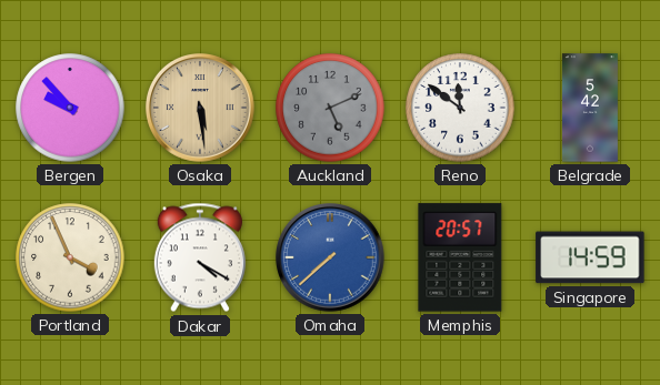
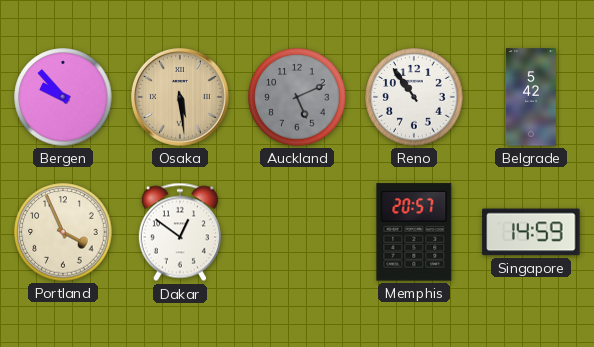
Reno: 11:51 -> 10:54
Dakar: 4:20 -> 12:51
Omaha: 7:38 -> none
